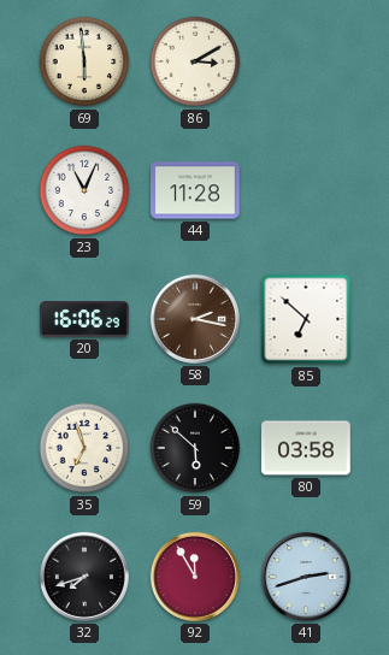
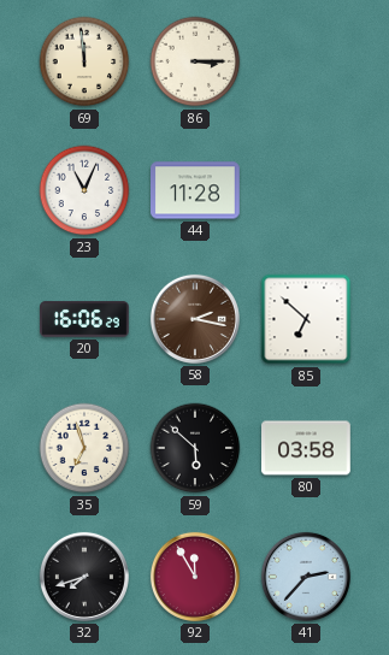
69: 5:59 -> 11:59
86: 3:10 -> 3:15
41: 2:42 -> 2:37
